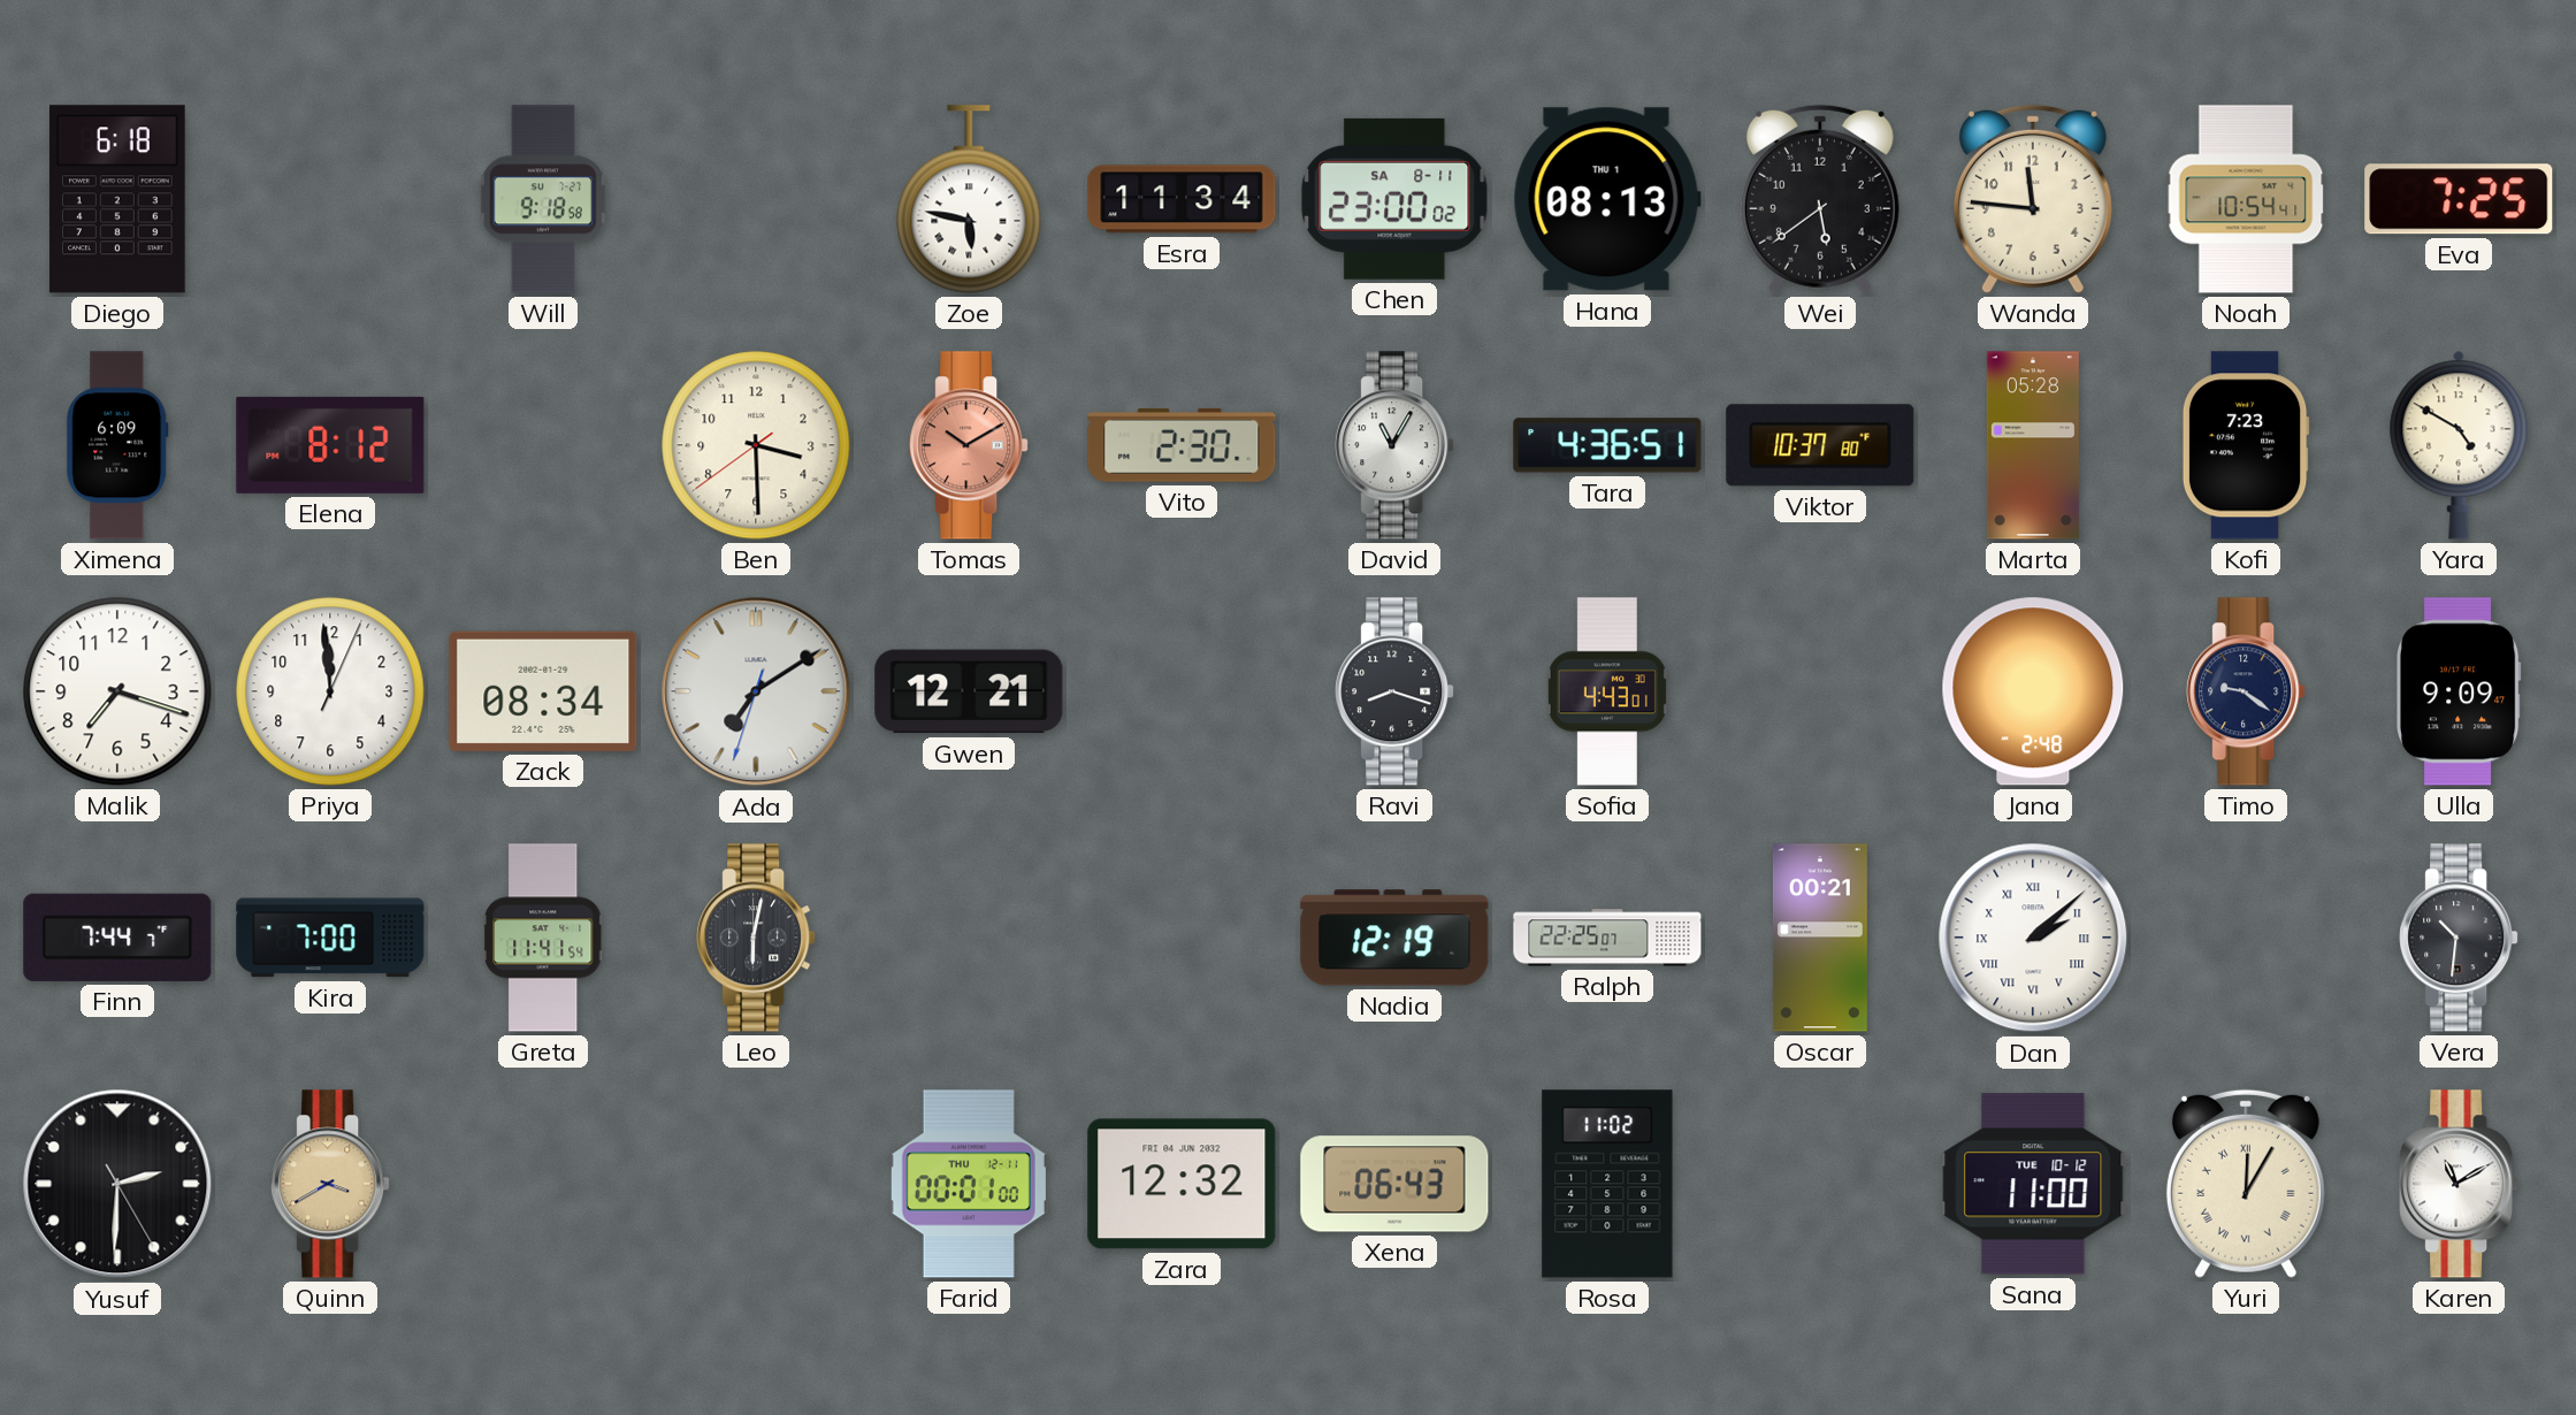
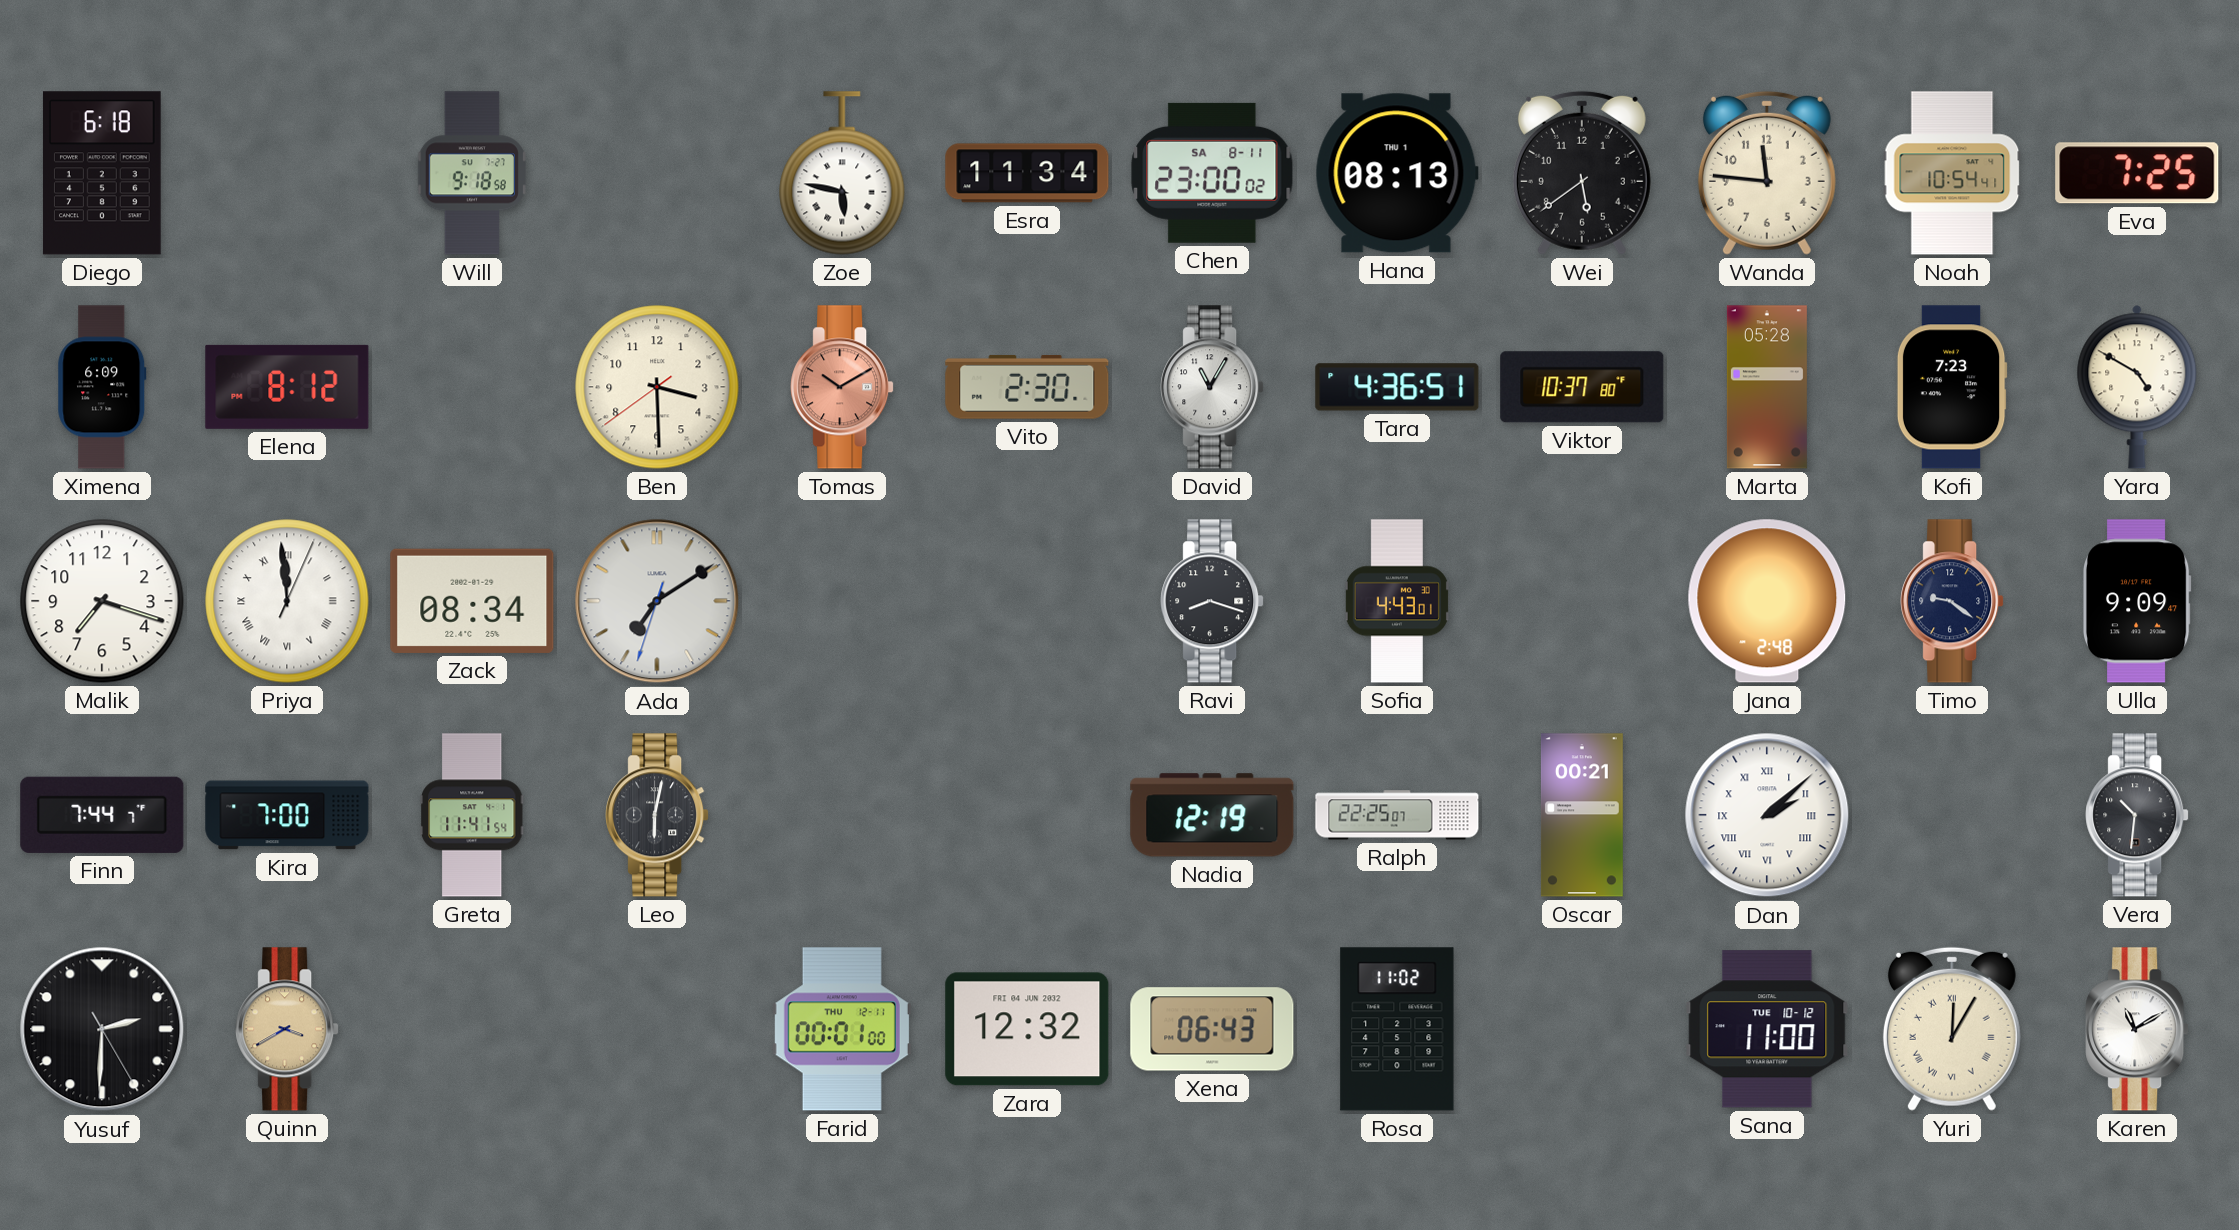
Priya numerals: Arabic -> Roman
Gwen: 12:21 -> none
